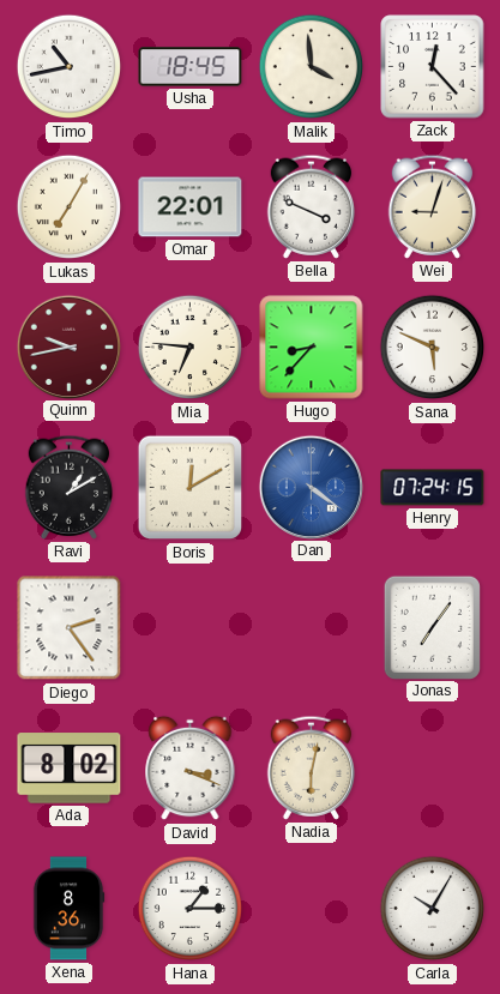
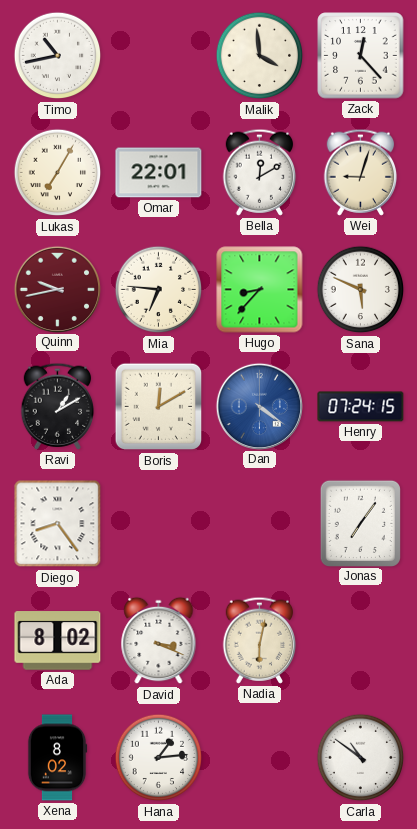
Usha: 18:45 -> none
Bella: 3:49 -> 12:10
Diego: 2:24 -> 8:24
Xena: 8:36 -> 8:02
Hana: 1:15 -> 1:14
Carla: 10:05 -> 10:51
